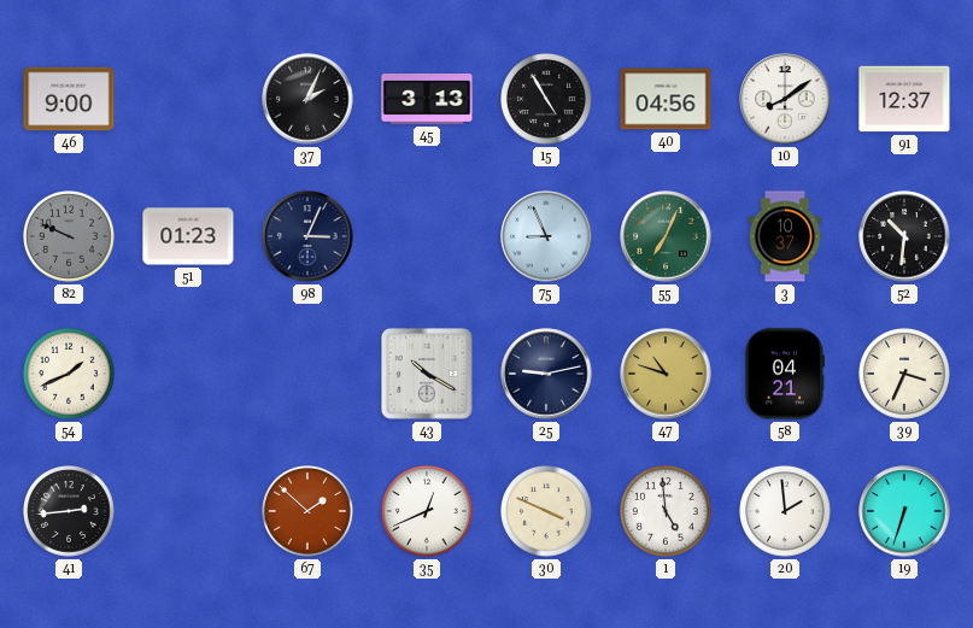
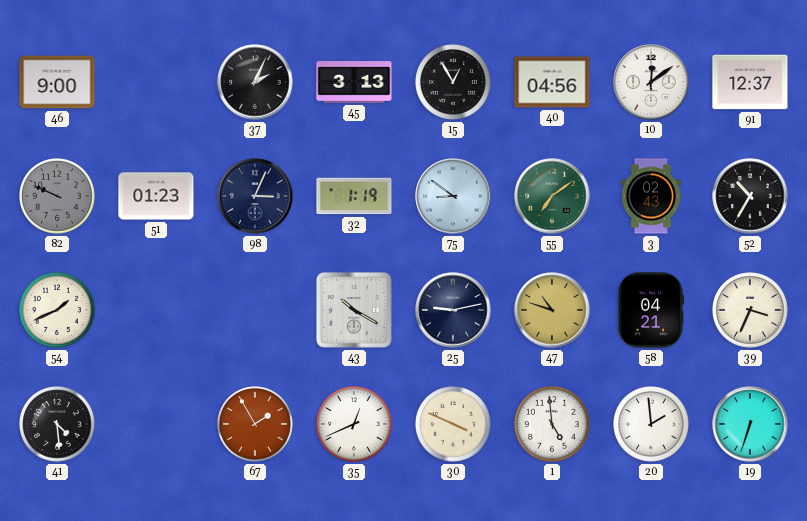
15: 4:55 -> 12:55
10: 8:09 -> 12:09
32: none -> 1:19
75: 8:56 -> 8:51
55: 7:04 -> 7:09
3: 10:37 -> 02:43
52: 10:31 -> 10:35
41: 2:44 -> 4:29
67: 1:52 -> 1:55
